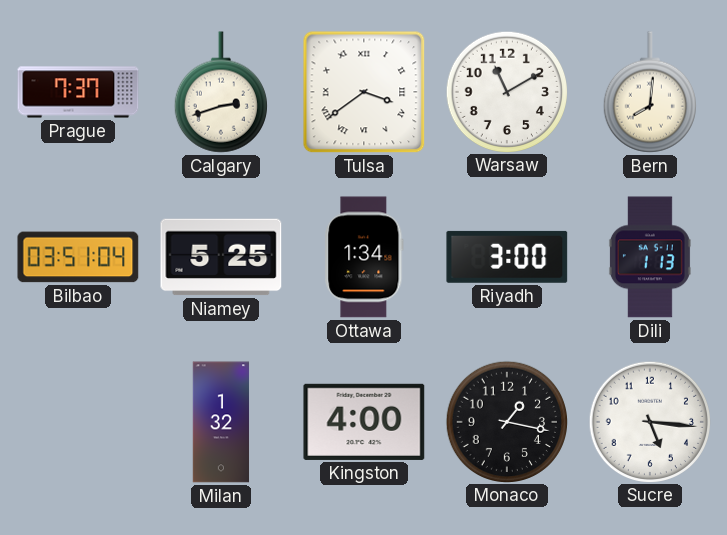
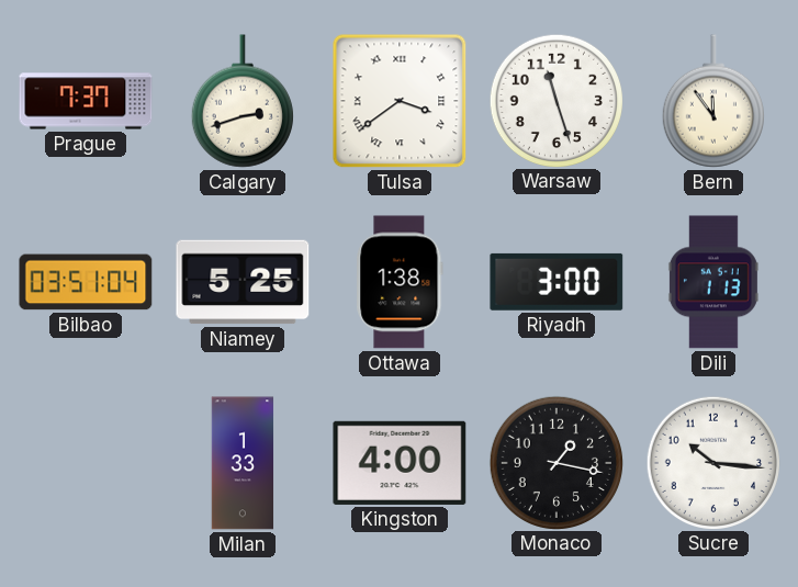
Warsaw: 11:10 -> 11:27
Bern: 8:01 -> 11:54
Ottawa: 1:34 -> 1:38
Milan: 1:32 -> 1:33
Sucre: 5:16 -> 10:16
